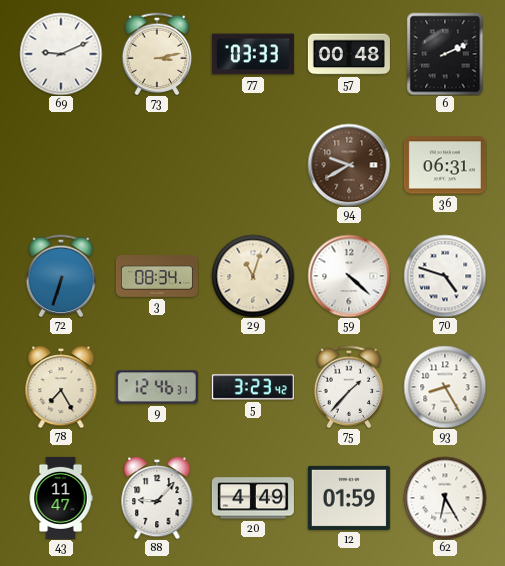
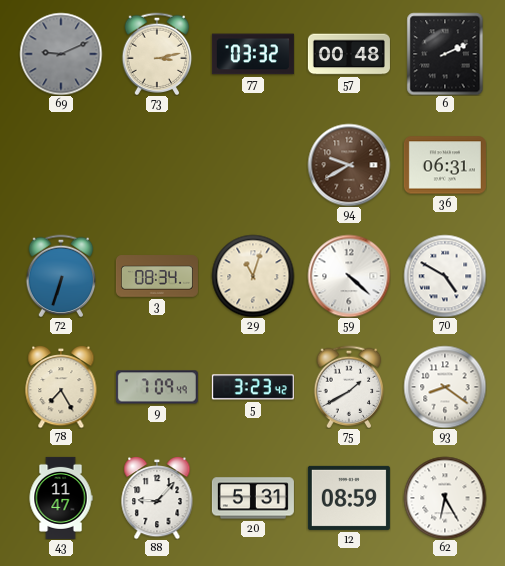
69 dial: white -> grey
77: 03:33 -> 03:32
70: 4:48 -> 4:50
9: 12:46 -> 7:09
75: 1:37 -> 1:40
93: 8:25 -> 8:21
20: 4:49 -> 5:31
12: 01:59 -> 08:59
